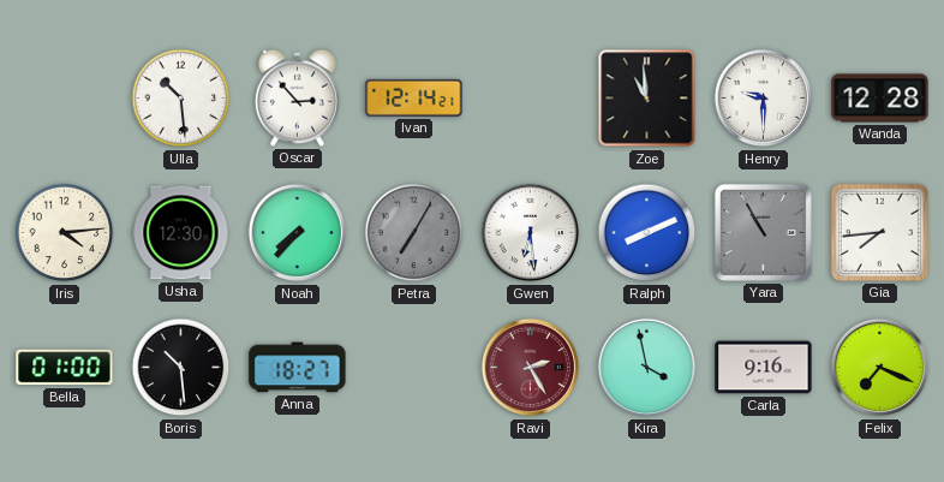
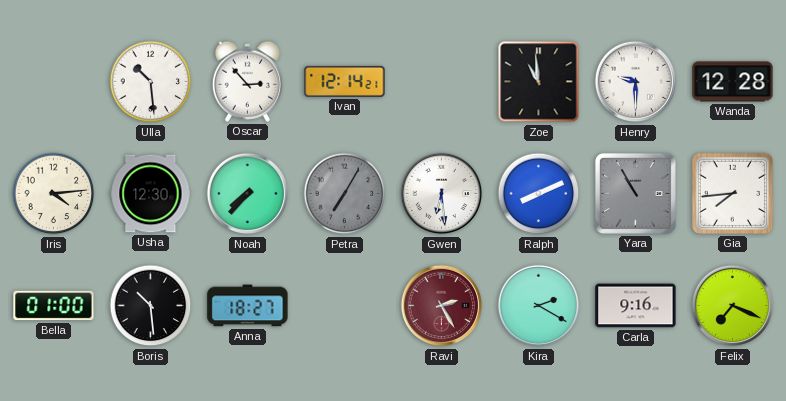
Kira: 3:58 -> 2:20
